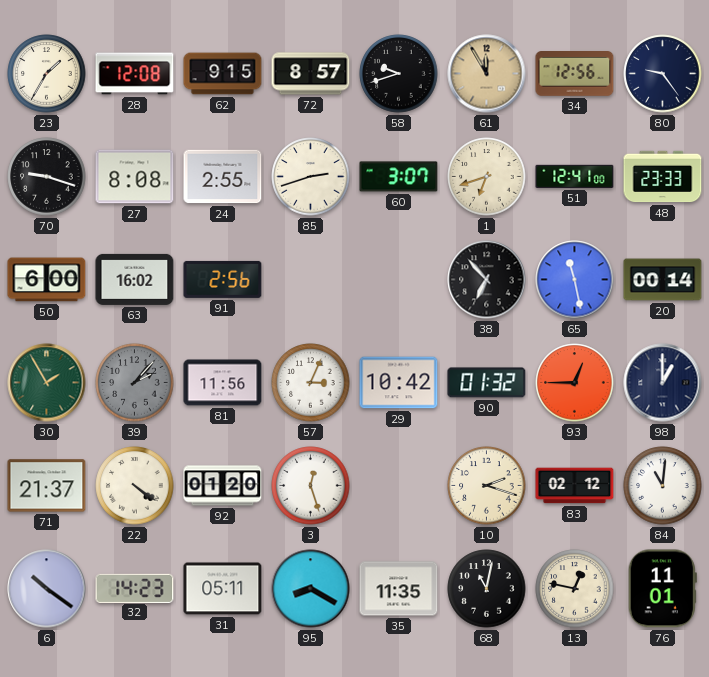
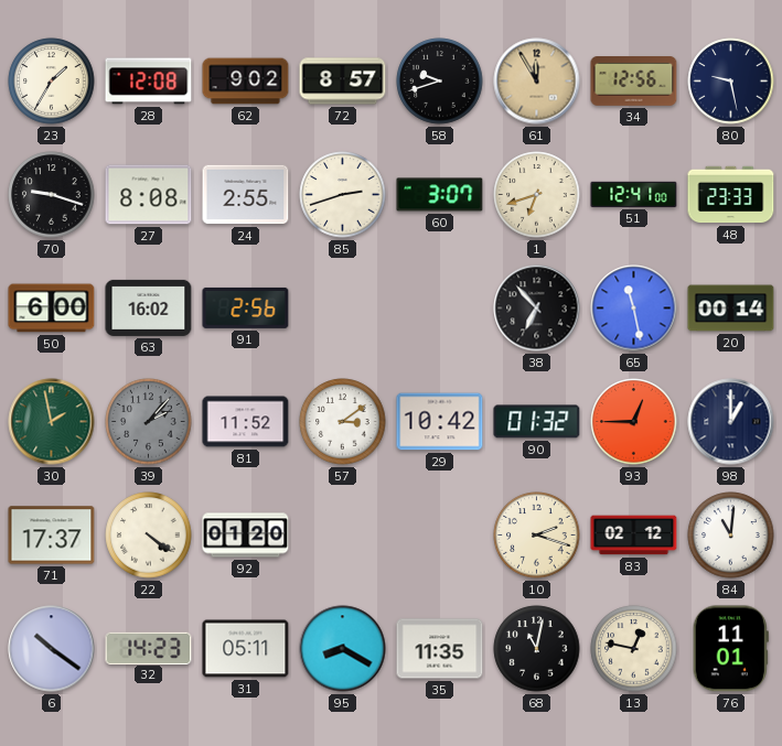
62: 9:15 -> 9:02
80: 9:24 -> 9:28
30: 1:55 -> 1:58
81: 11:56 -> 11:52
57: 3:04 -> 3:09
71: 21:37 -> 17:37
3: 12:27 -> none
